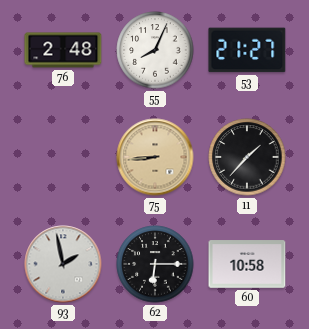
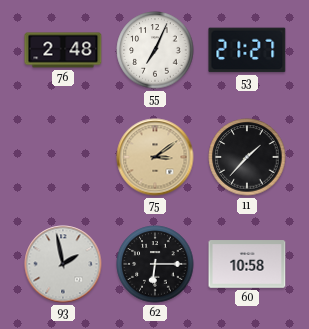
55: 8:04 -> 7:04
75: 8:44 -> 3:09
